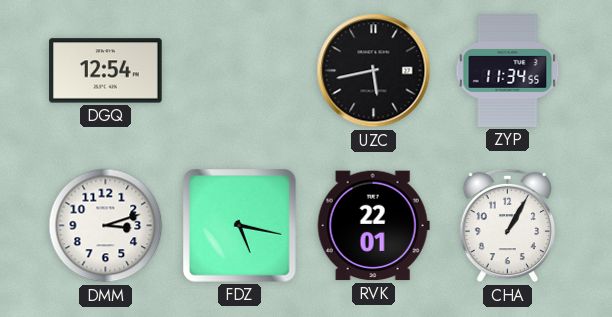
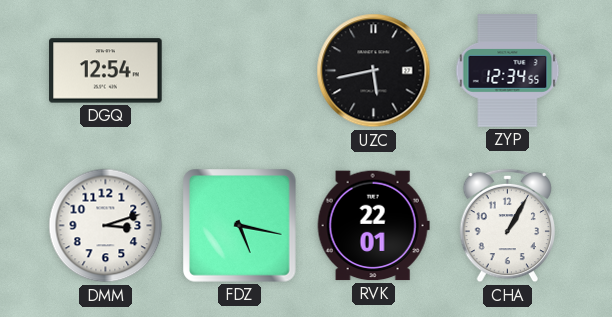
ZYP: 11:34 -> 12:34
